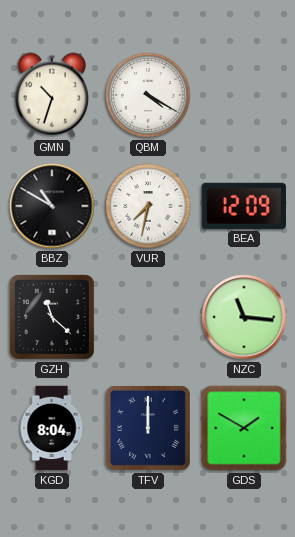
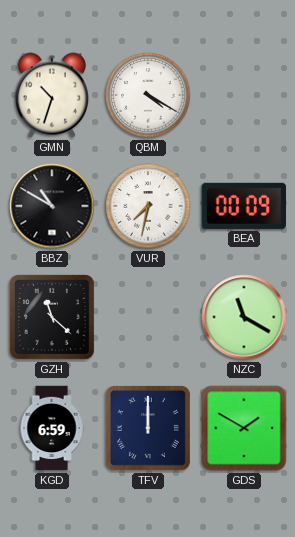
BEA: 12:09 -> 00:09
NZC: 11:16 -> 11:20
KGD: 8:04 -> 6:59
